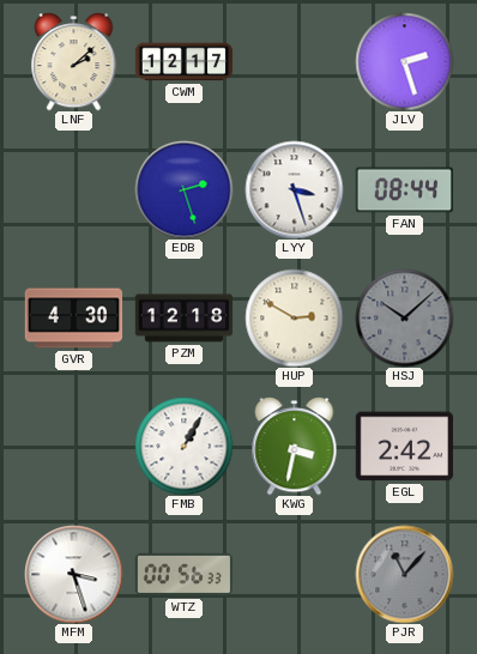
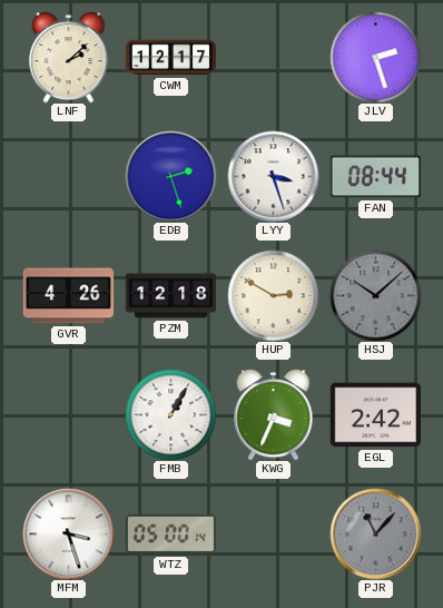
GVR: 4:30 -> 4:26
KWG: 3:32 -> 3:34
WTZ: 00:56 -> 05:00
